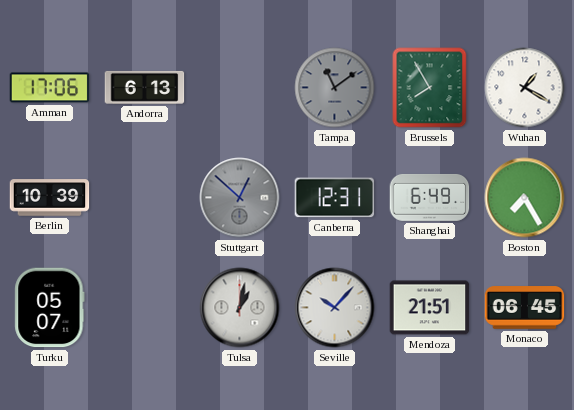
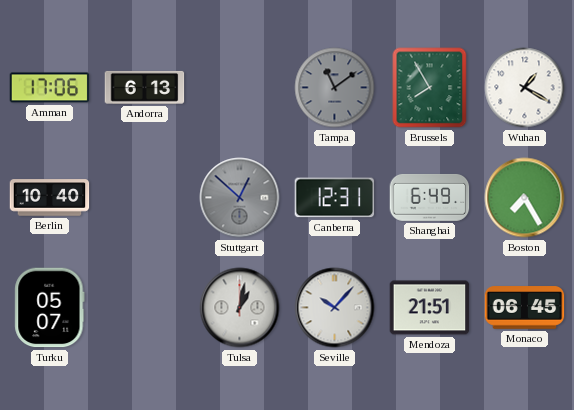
Berlin: 10:39 -> 10:40
